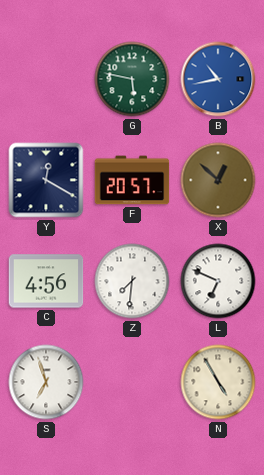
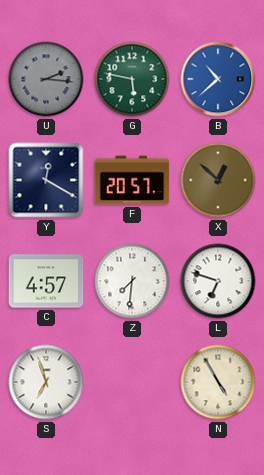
U: none -> 2:16
B: 10:43 -> 10:38
C: 4:56 -> 4:57
L: 6:49 -> 6:48
